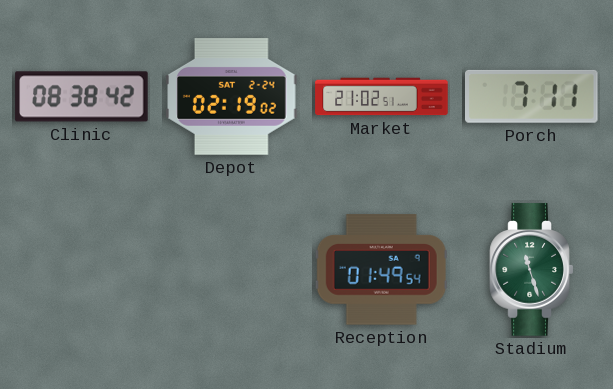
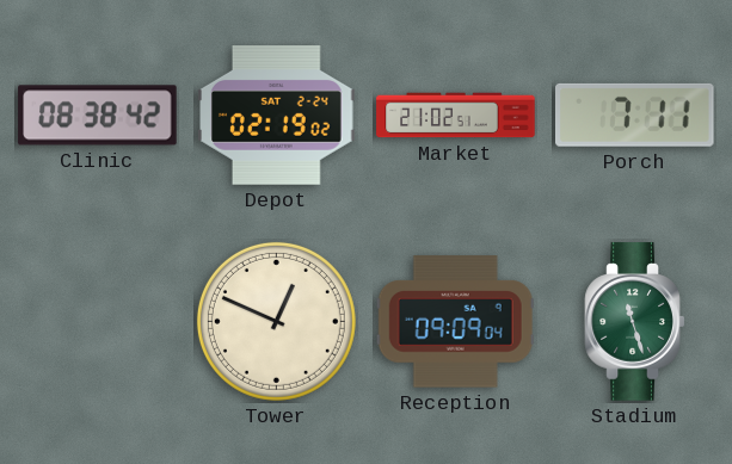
Tower: none -> 12:49
Reception: 01:49 -> 09:09
